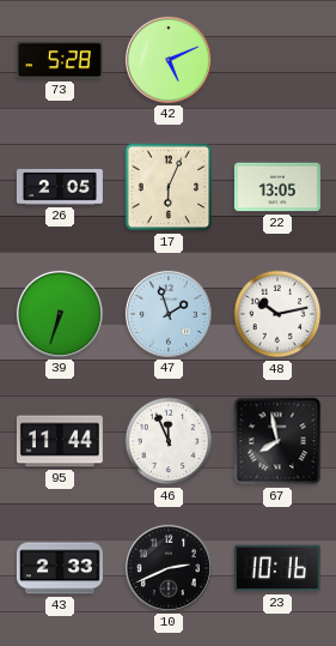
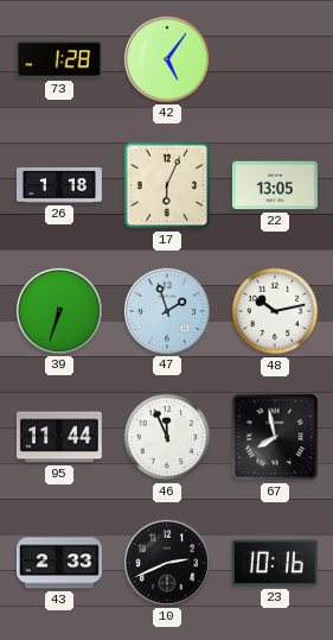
73: 5:28 -> 1:28
42: 5:11 -> 5:06
26: 2:05 -> 1:18
